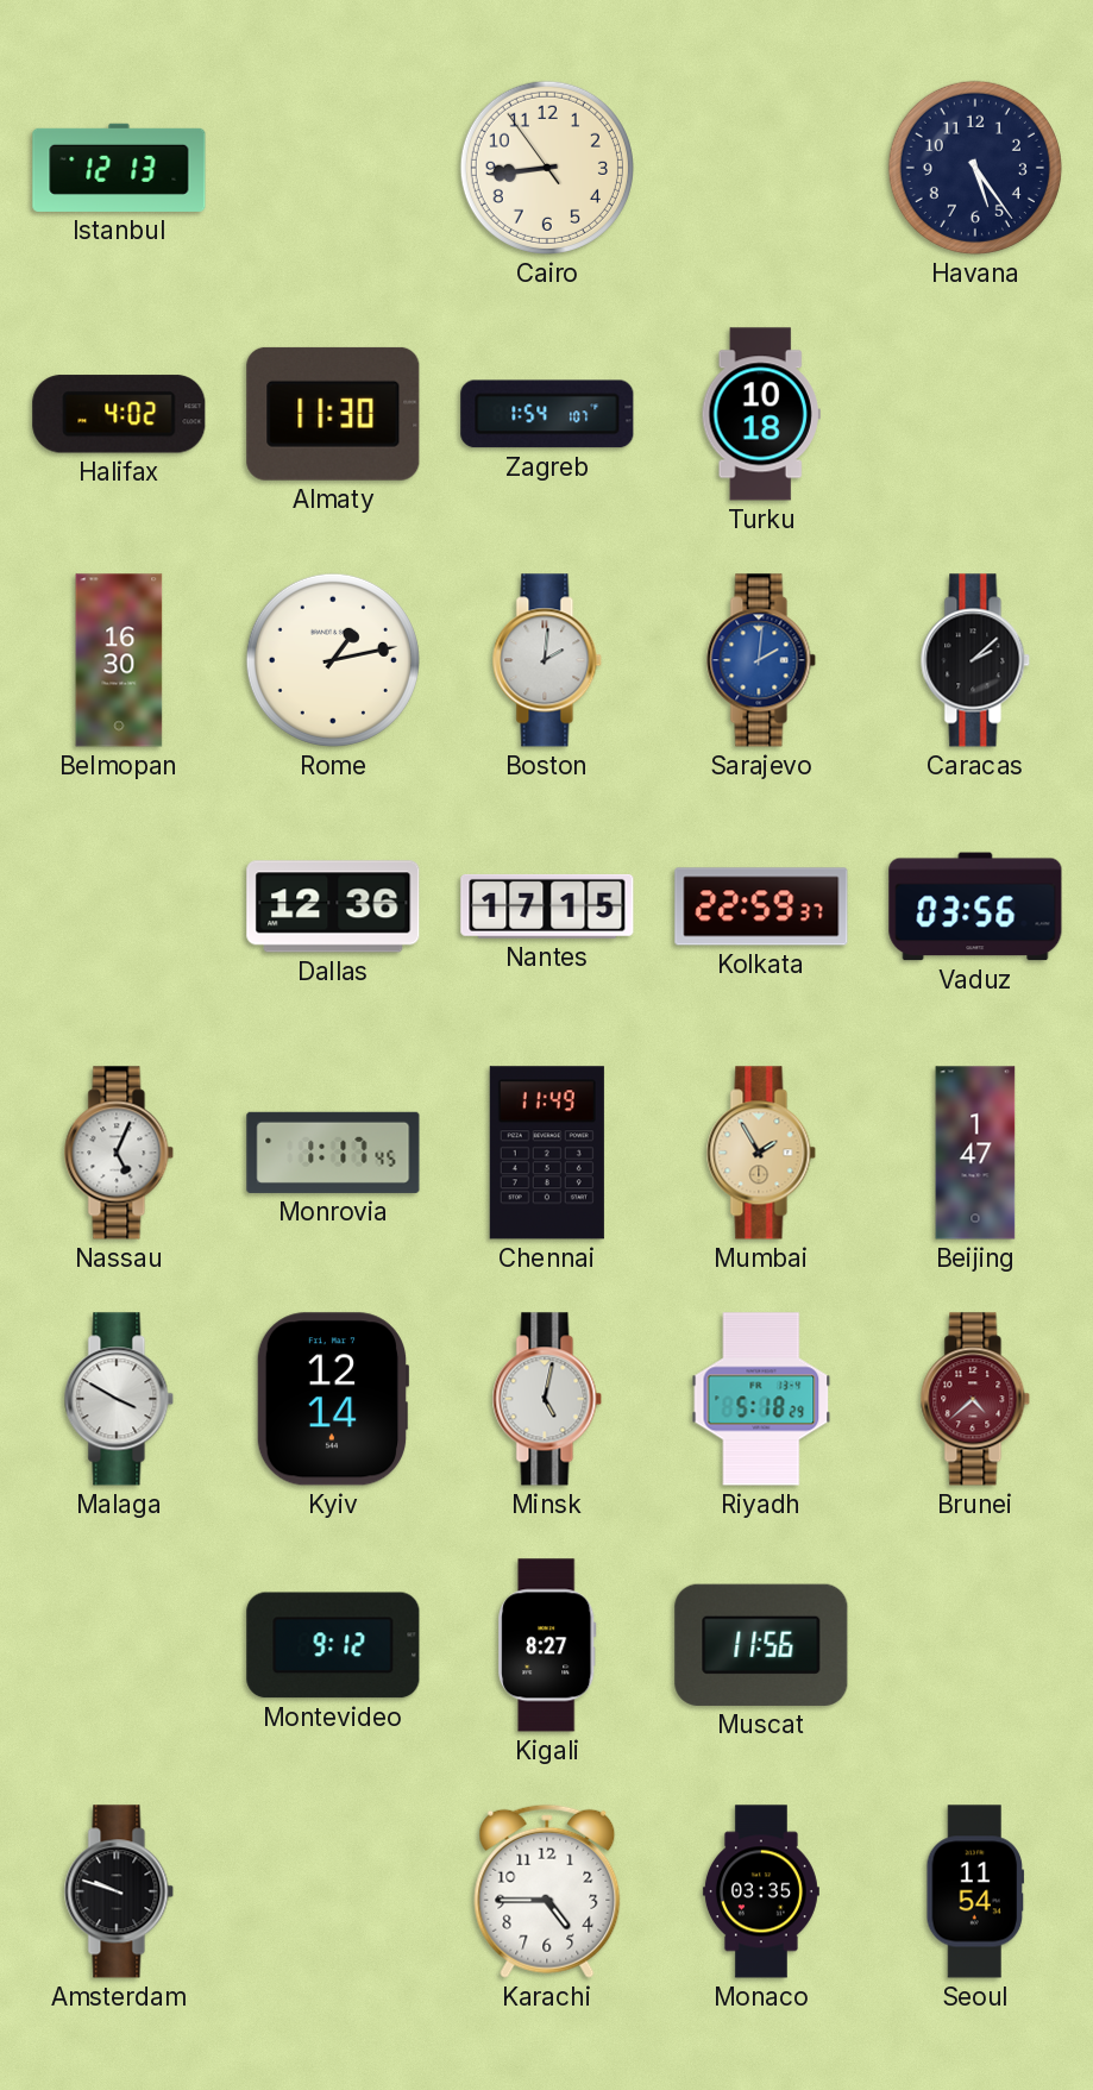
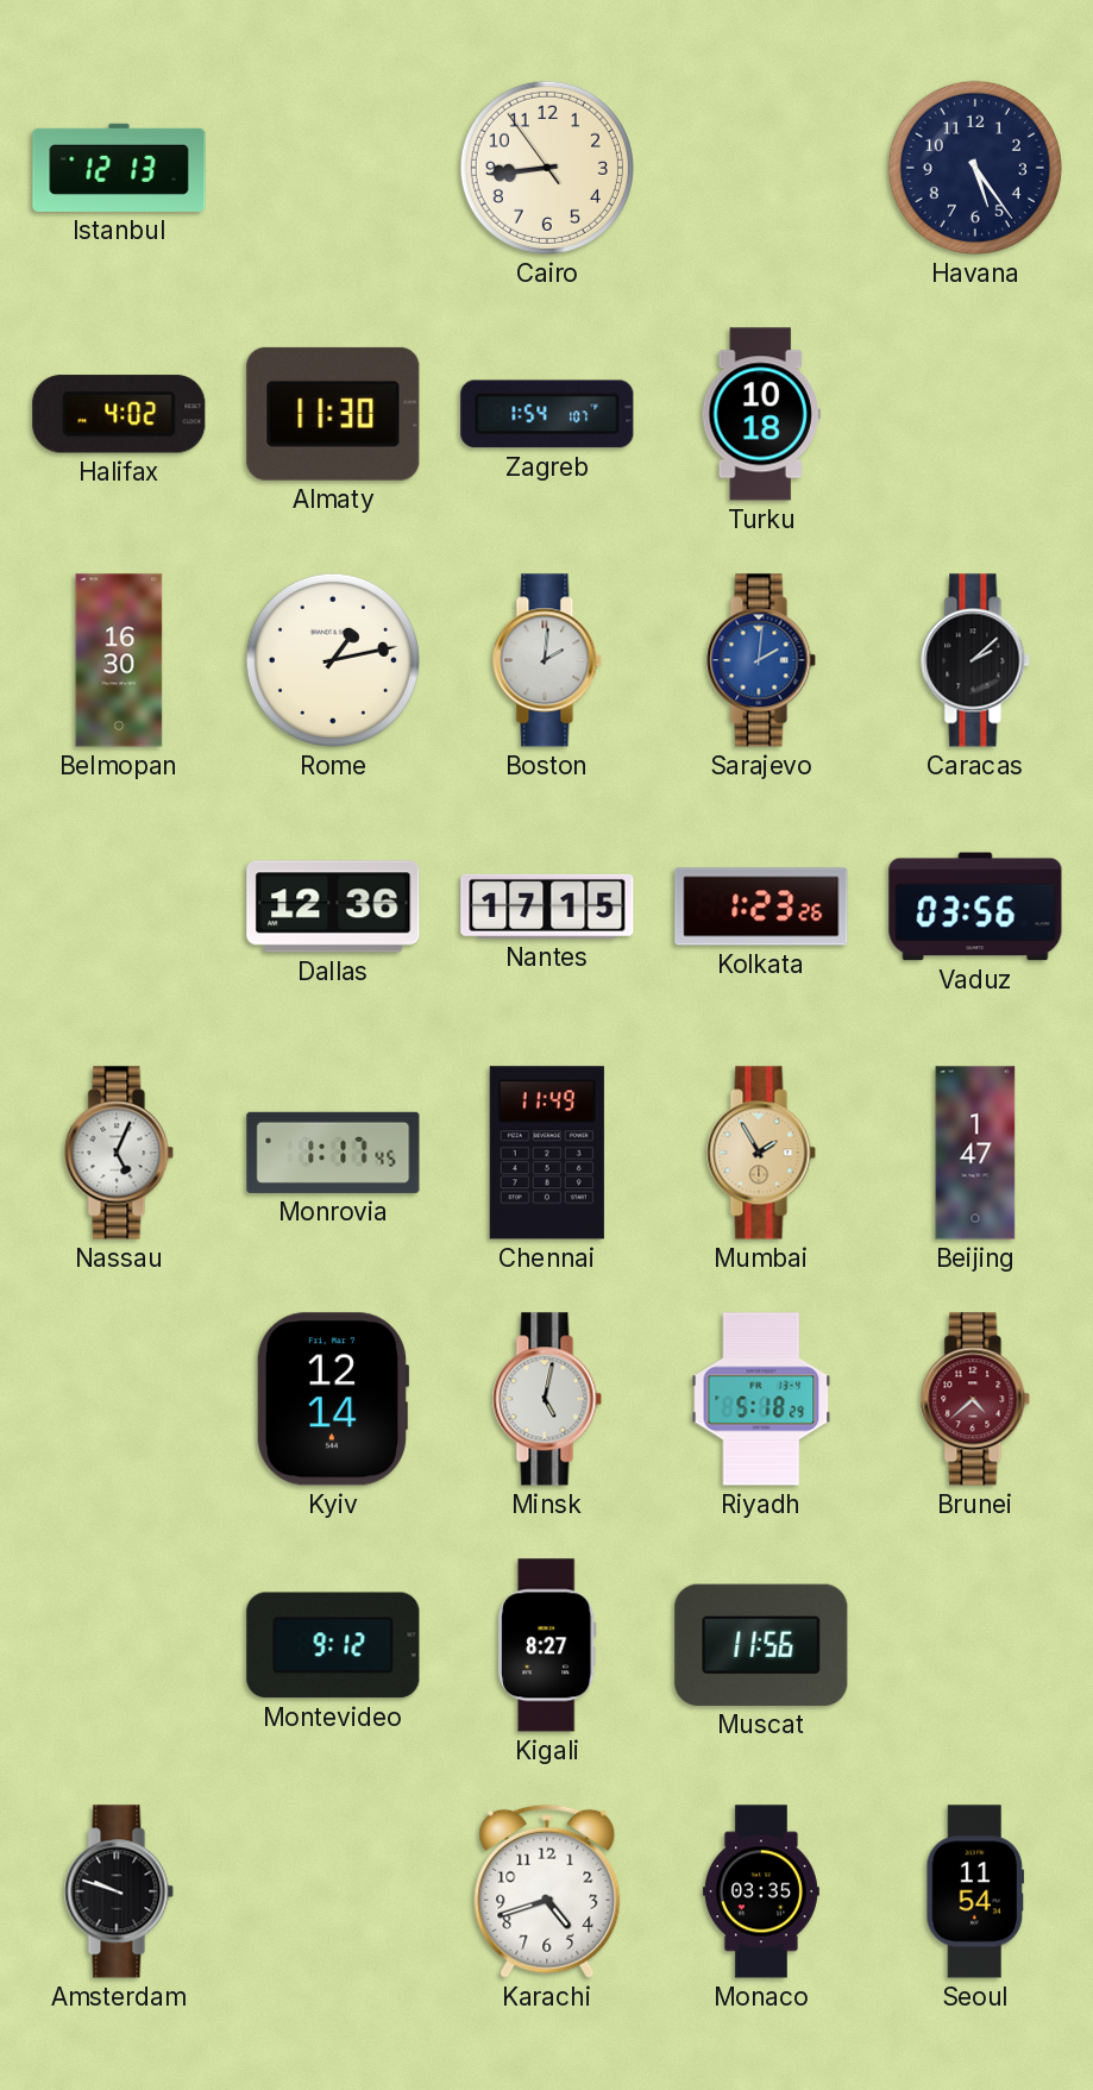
Kolkata: 22:59 -> 1:23
Malaga: 3:50 -> none
Karachi: 4:45 -> 4:42
